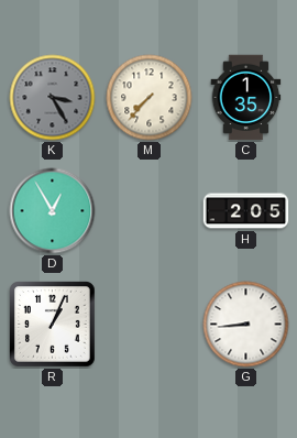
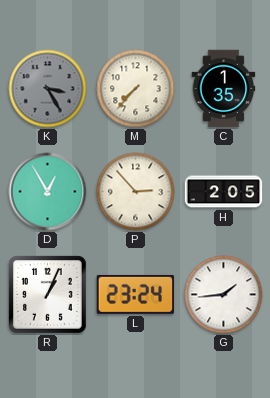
P: none -> 2:53
L: none -> 23:24
G: 8:44 -> 1:44
